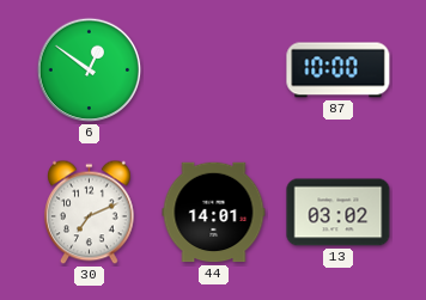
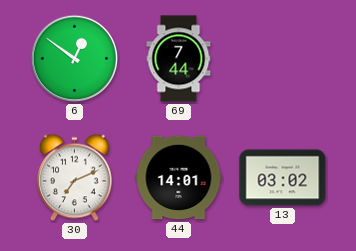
69: none -> 7:44
87: 10:00 -> none
